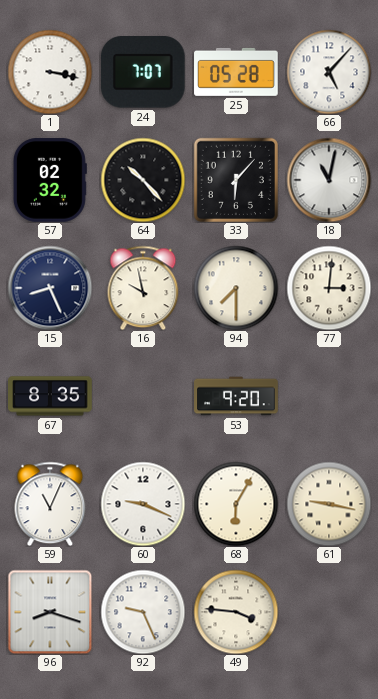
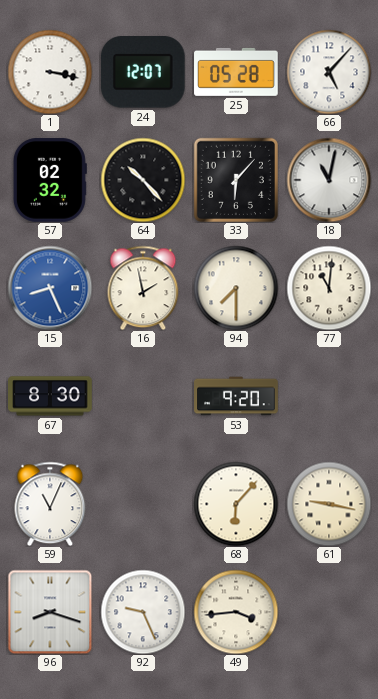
24: 7:07 -> 12:07
15 dial: navy -> blue
16: 9:58 -> 1:58
77: 3:01 -> 11:01
67: 8:35 -> 8:30
60: 9:19 -> none
68: 6:05 -> 6:07
49: 3:46 -> 3:44
